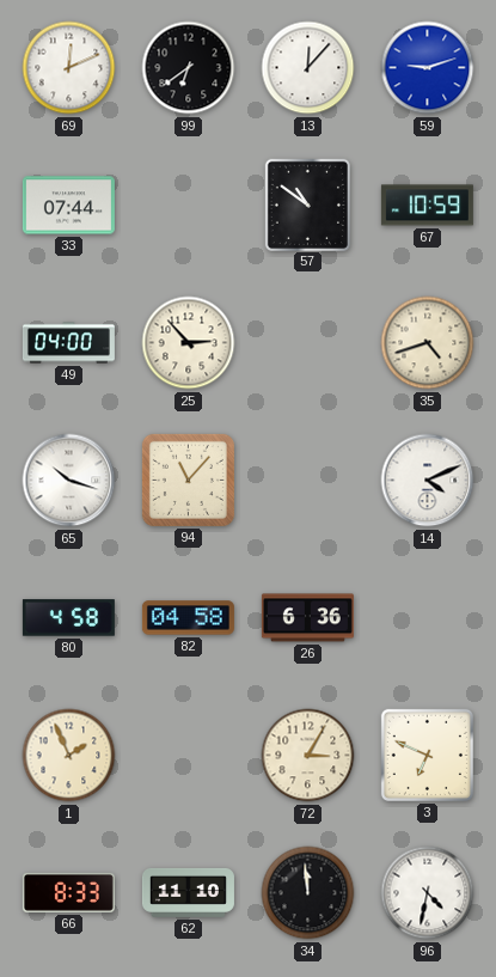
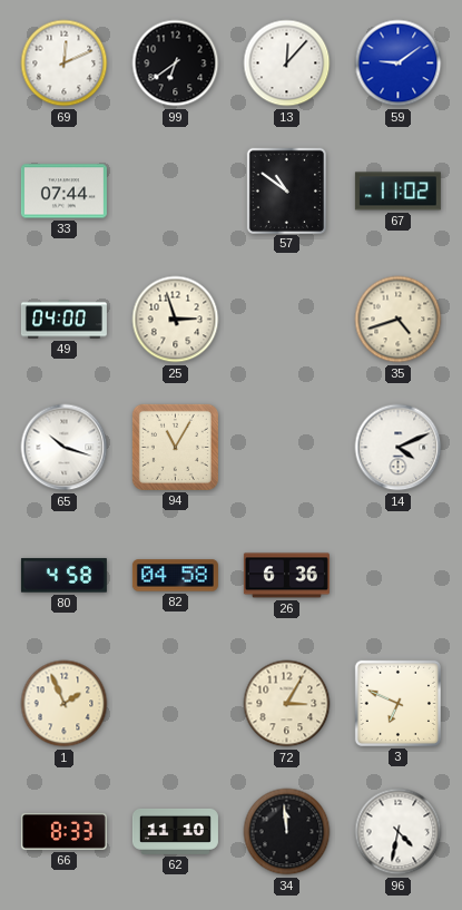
59: 9:12 -> 9:09
67: 10:59 -> 11:02
25: 2:53 -> 2:57
94: 11:07 -> 11:05
